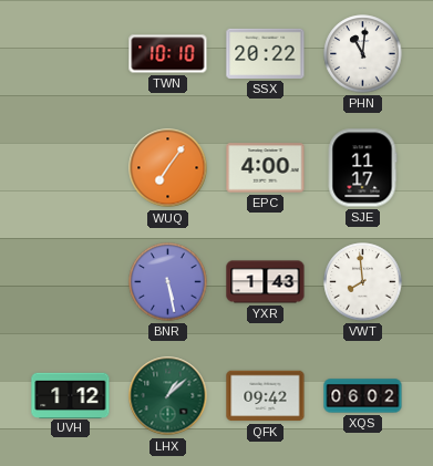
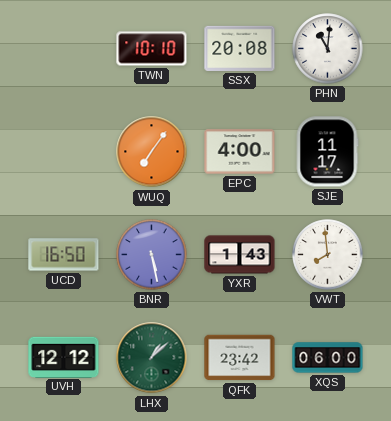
SSX: 20:22 -> 20:08
UCD: none -> 16:50
UVH: 1:12 -> 12:12
QFK: 09:42 -> 23:42
XQS: 06:02 -> 06:00
